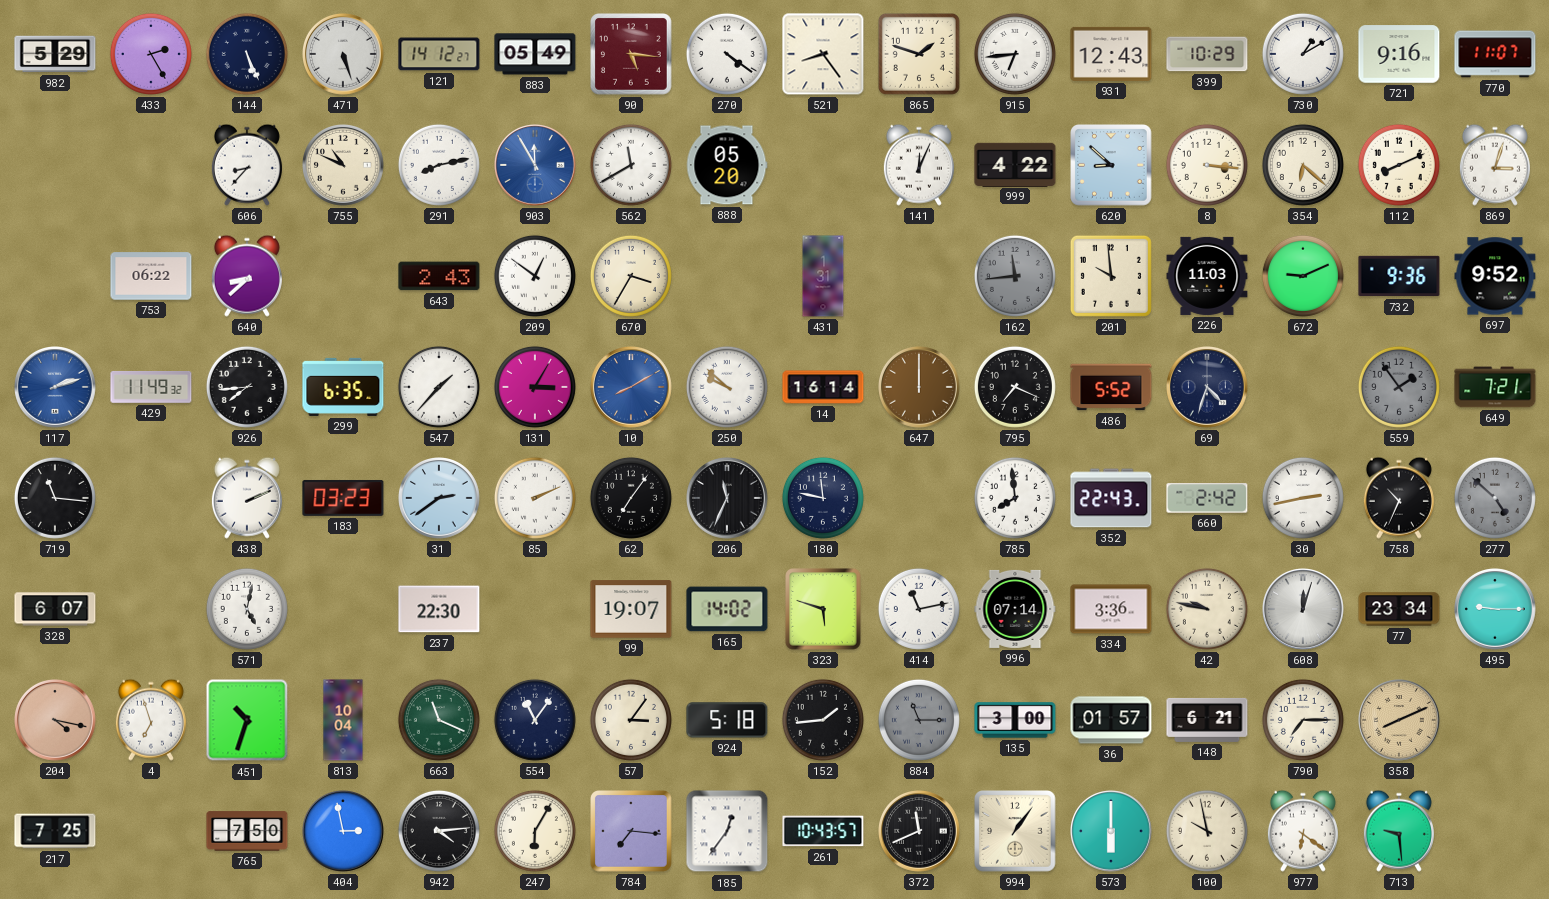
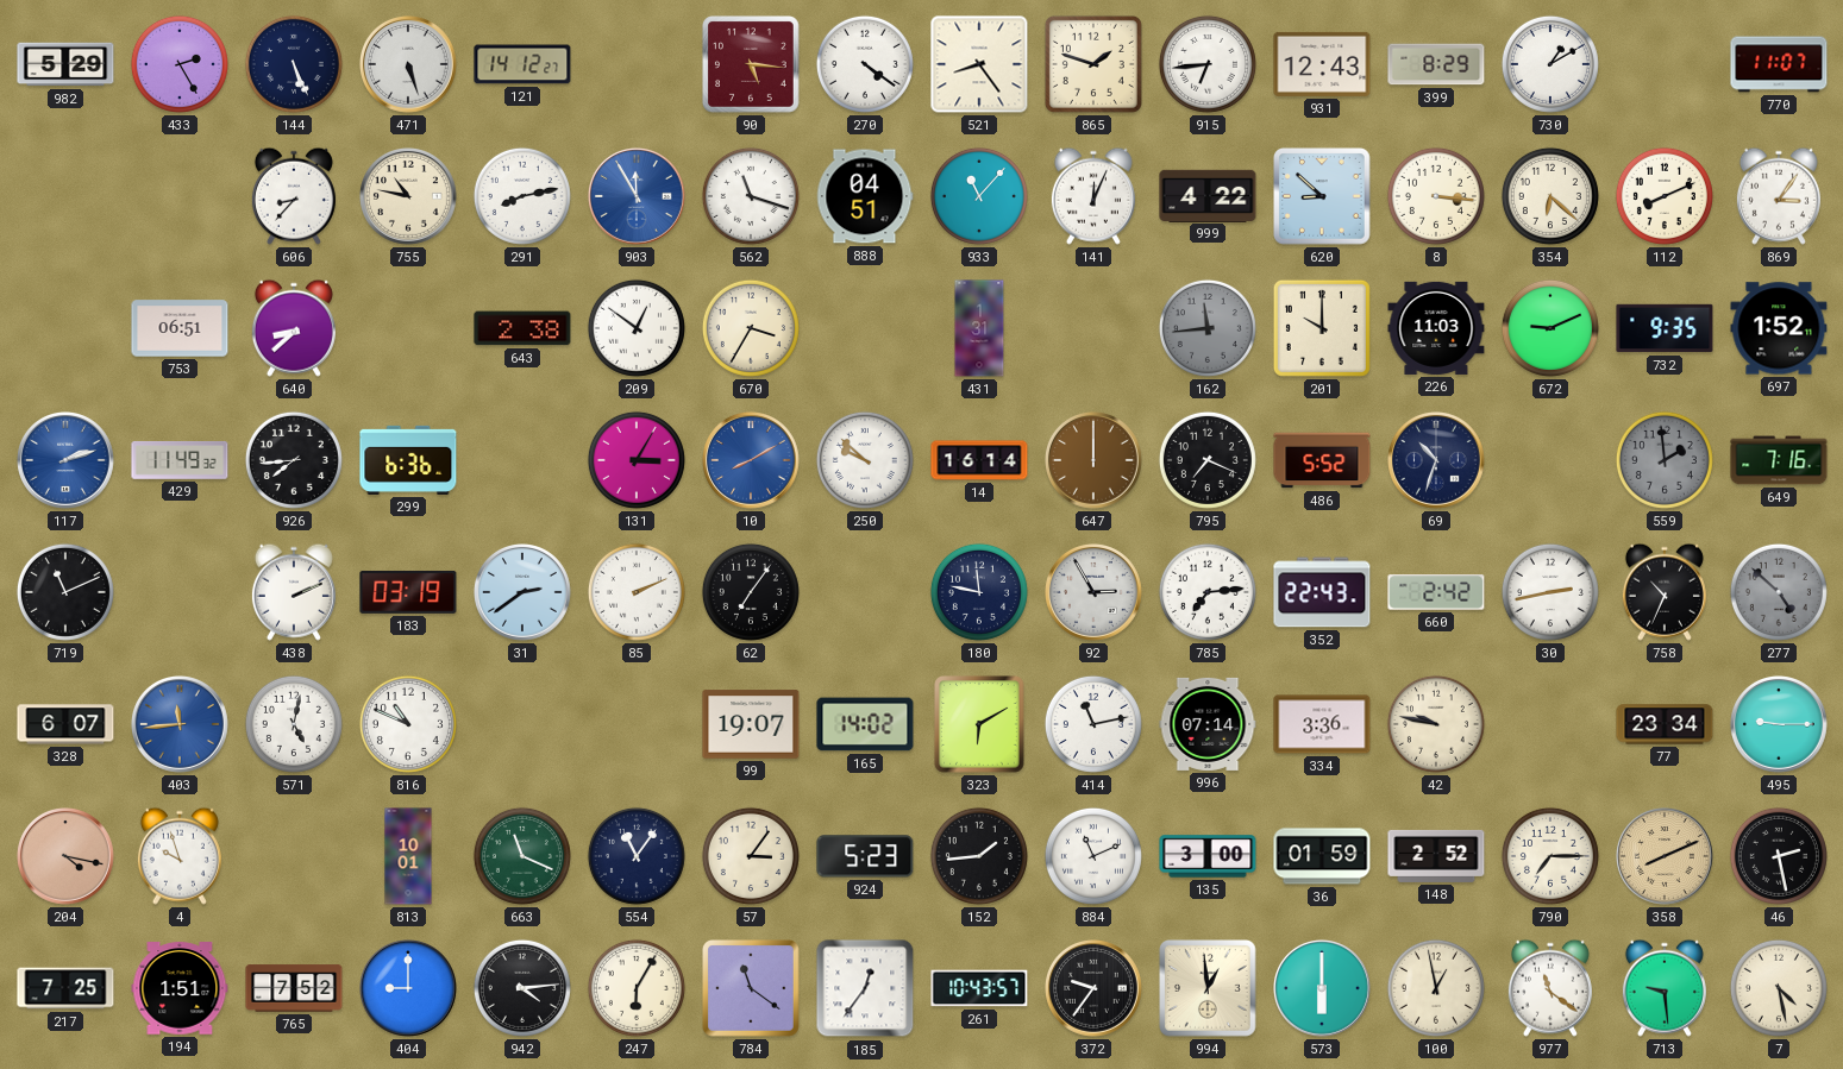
883: 05:49 -> none
399: 10:29 -> 8:29
721: 9:16 -> none
755: 10:49 -> 10:47
562: 11:40 -> 11:18
888: 05:20 -> 04:51
933: none -> 11:07
869: 3:03 -> 3:06
753: 06:22 -> 06:51
643: 2:43 -> 2:38
201: 9:59 -> 10:00
732: 9:36 -> 9:35
697: 9:52 -> 1:52
299: 6:35 -> 6:36
547: 1:37 -> none
69: 4:33 -> 10:33
559: 1:54 -> 1:59
649: 7:21 -> 7:16
719: 11:16 -> 11:11
183: 03:23 -> 03:19
206: 11:34 -> none
92: none -> 2:55
785: 7:59 -> 7:14
403: none -> 11:44
816: none -> 10:49
237: 22:30 -> none
323: 5:48 -> 6:10
608: 12:03 -> none
4: 6:57 -> 9:57
451: 10:33 -> none
813: 10:04 -> 10:01
924: 5:18 -> 5:23
884: 11:15 -> 11:11
884 dial: grey -> white
36: 01:57 -> 01:59
148: 6:21 -> 2:52
46: none -> 2:28
194: none -> 1:51
765: 7:50 -> 7:52
404: 2:58 -> 9:00
784: 7:16 -> 11:21
372: 11:41 -> 9:36
994: 1:06 -> 12:59
100: 9:58 -> 12:58
977: 6:21 -> 11:21
7: none -> 4:28
